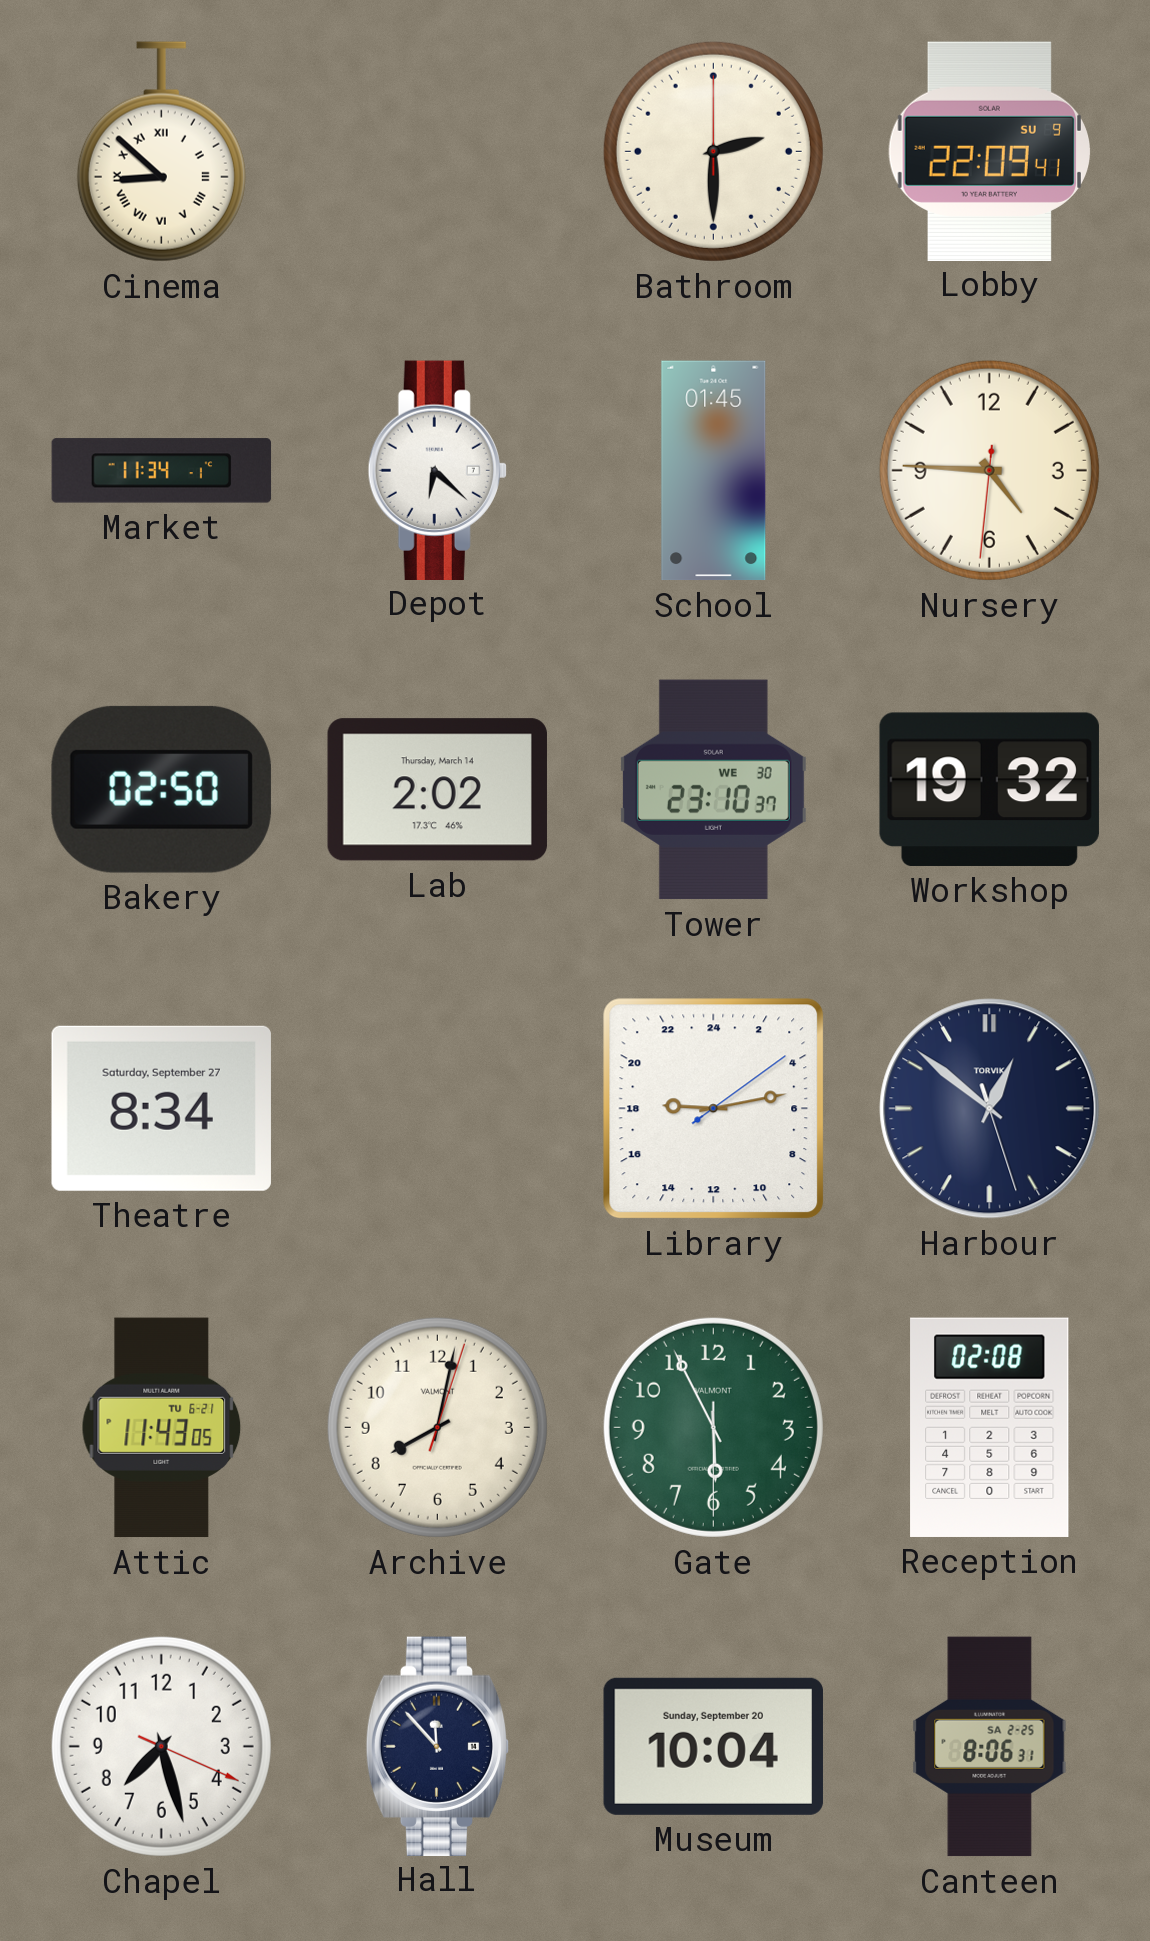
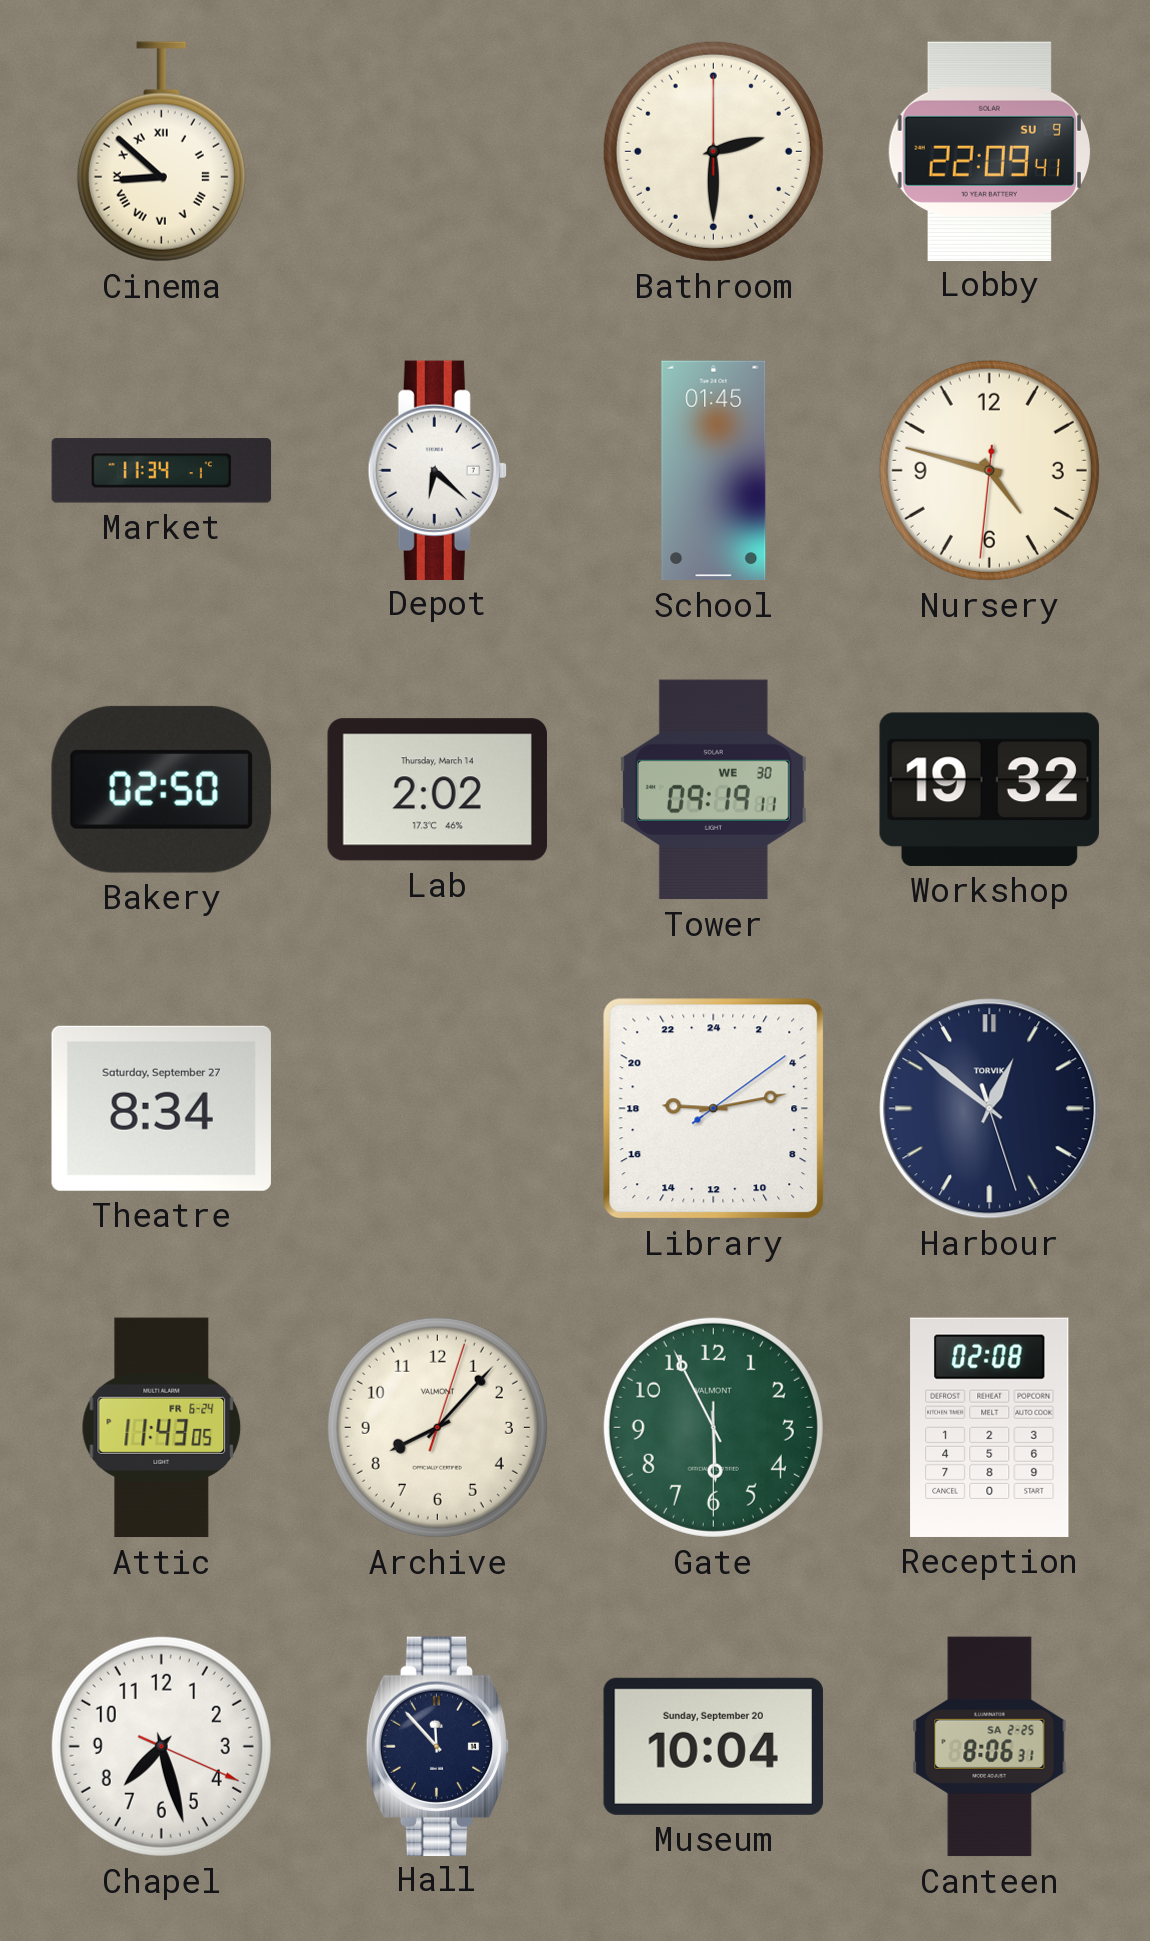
Nursery: 4:45 -> 4:47
Tower: 23:10 -> 09:19
Attic date: TU 6-21 -> FR 6-24
Archive: 8:02 -> 8:07
